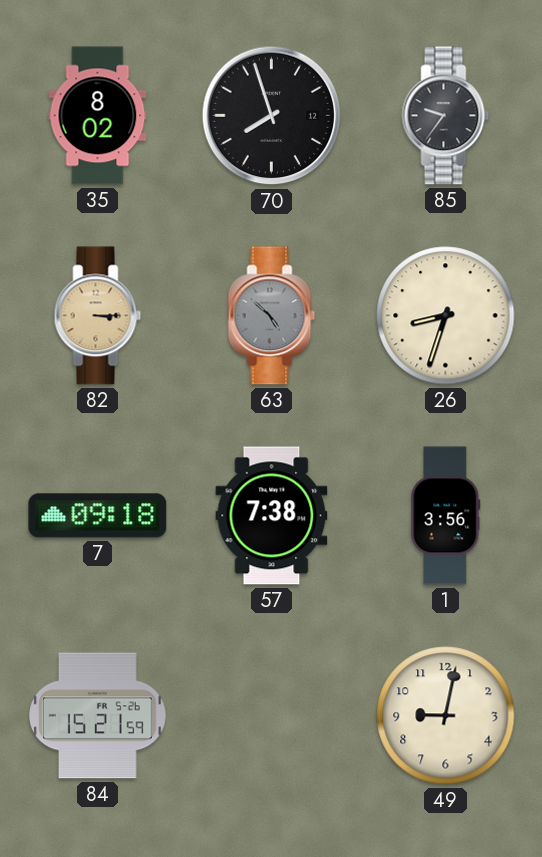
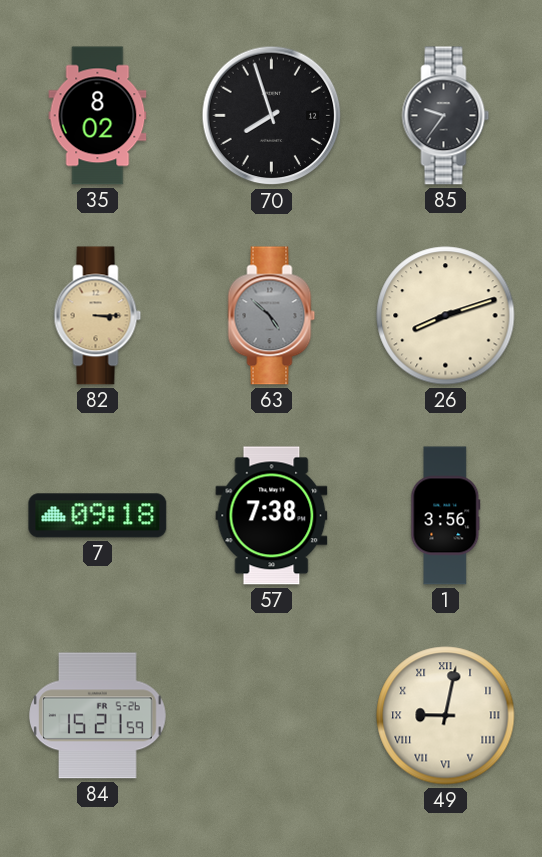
26: 8:33 -> 8:12
49 numerals: Arabic -> Roman
